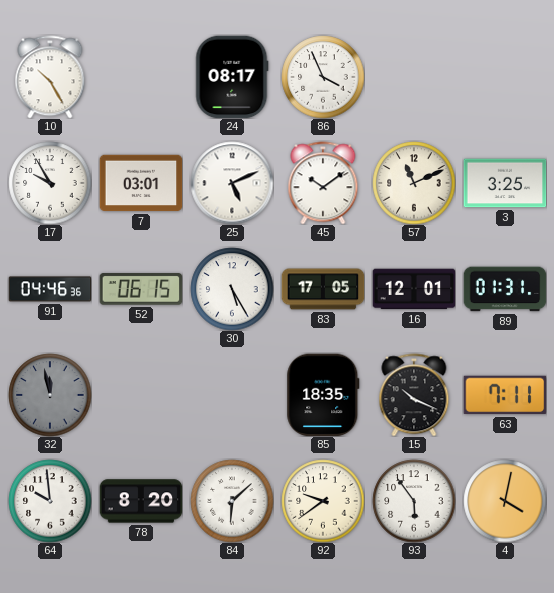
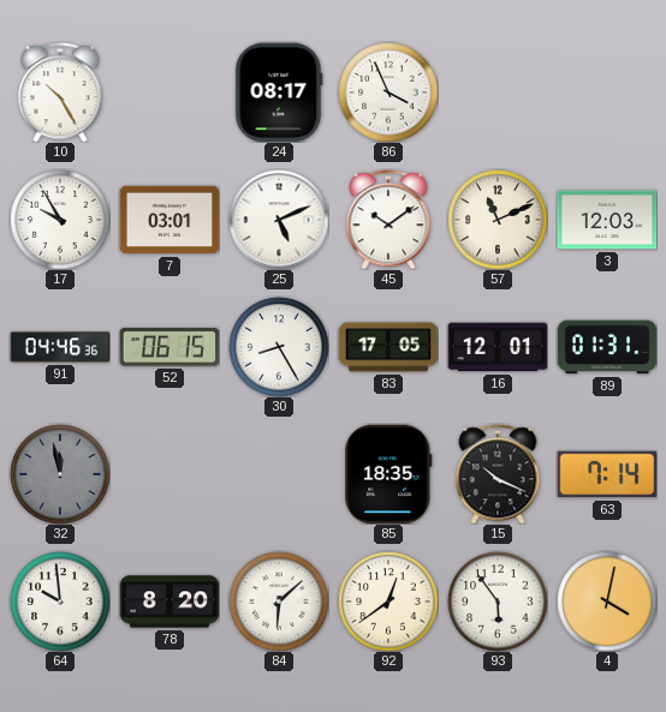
3: 3:25 -> 12:03
30: 5:25 -> 8:25
63: 7:11 -> 7:14
92: 9:39 -> 12:39
